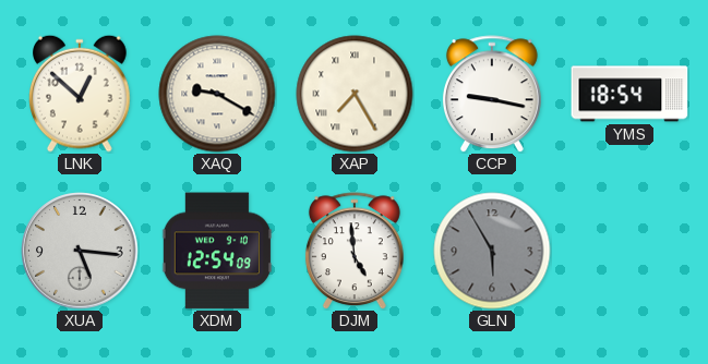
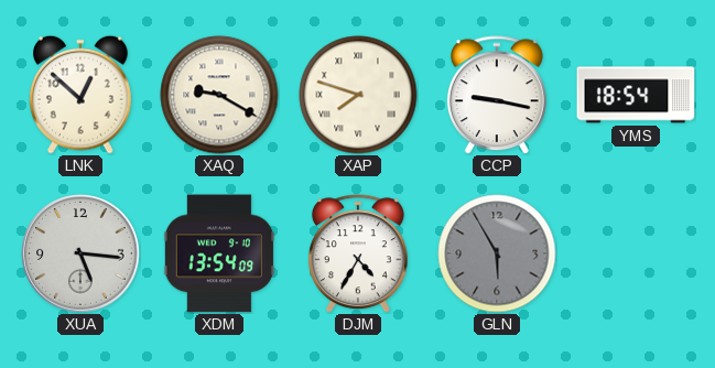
XAP: 7:25 -> 7:48
XDM: 12:54 -> 13:54
DJM: 4:59 -> 4:35
